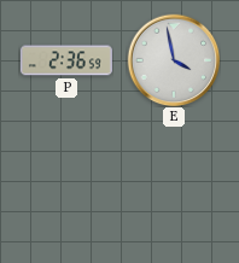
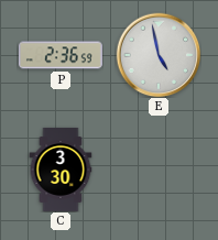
E: 3:58 -> 4:58
C: none -> 3:30
